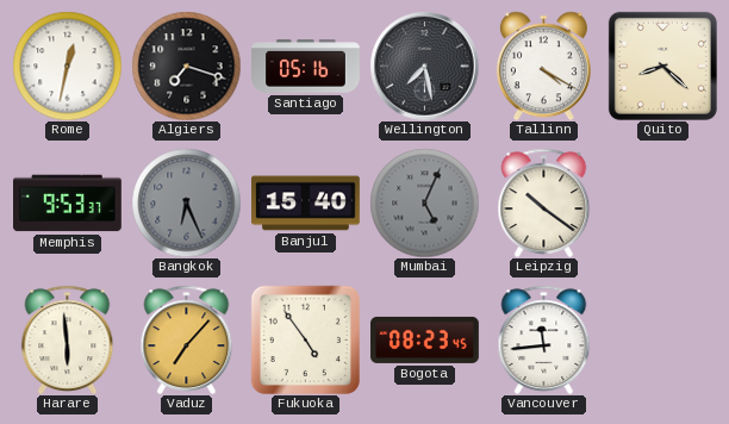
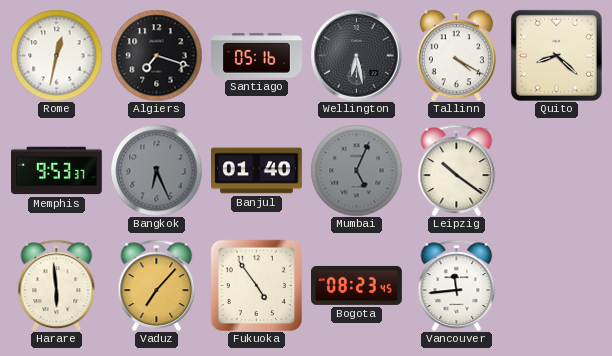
Wellington: 7:28 -> 6:28
Banjul: 15:40 -> 01:40
